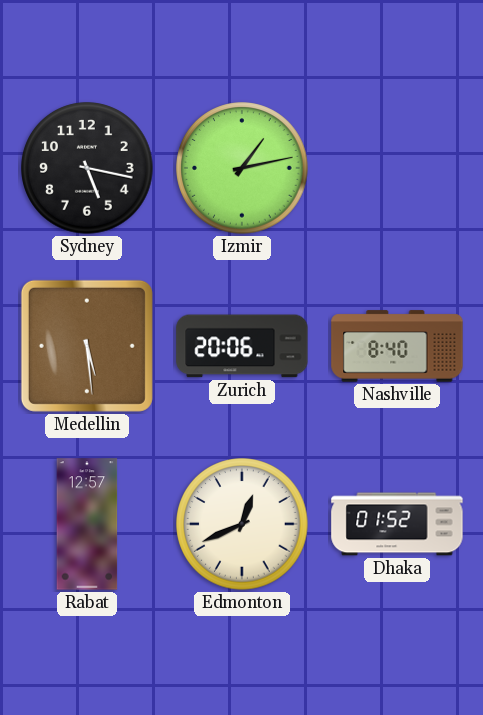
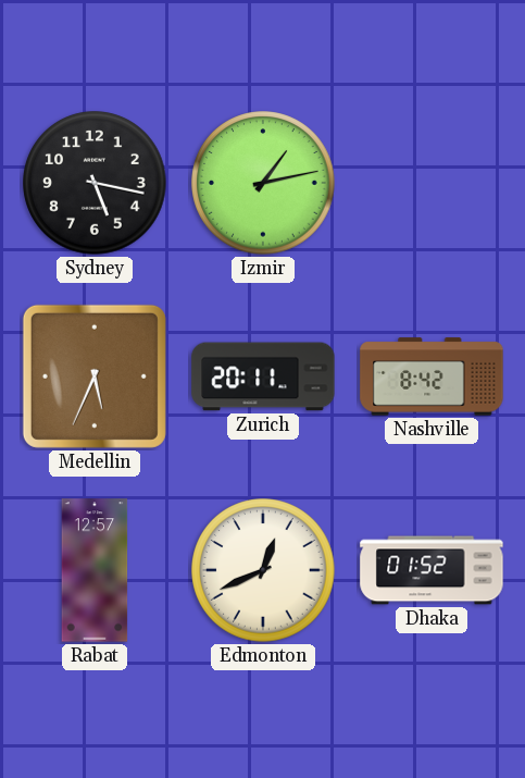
Medellin: 5:29 -> 5:34
Zurich: 20:06 -> 20:11
Nashville: 8:40 -> 8:42
